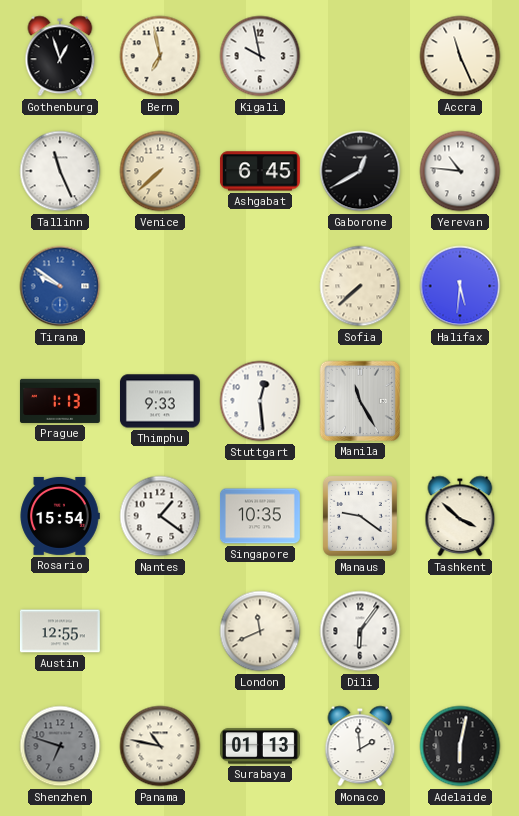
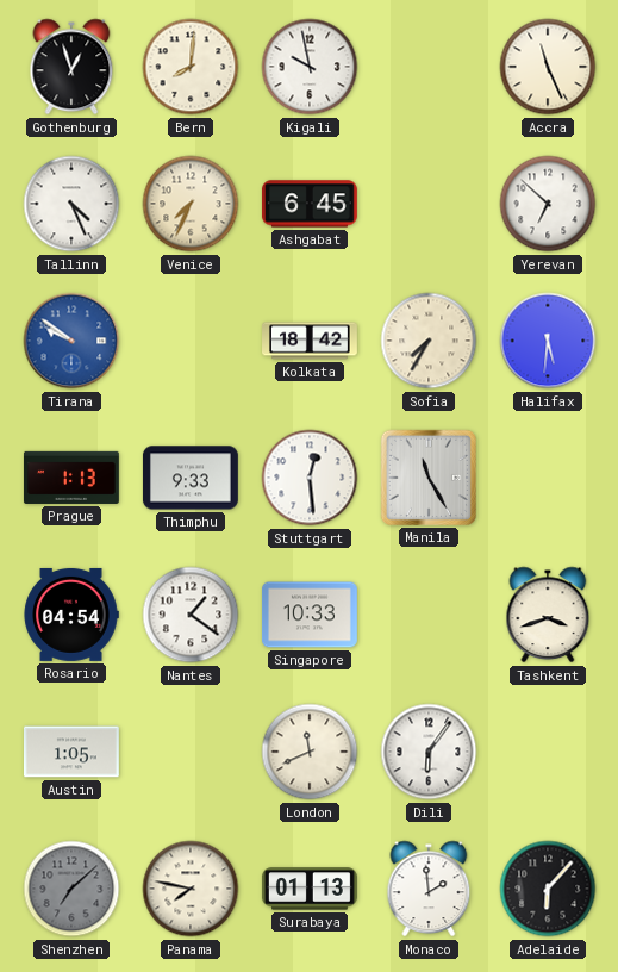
Bern: 6:58 -> 8:01
Tallinn: 11:26 -> 4:26
Venice: 7:38 -> 7:34
Gaborone: 12:40 -> none
Yerevan: 10:46 -> 6:52
Kolkata: none -> 18:42
Sofia: 7:38 -> 7:35
Rosario: 15:54 -> 04:54
Singapore: 10:35 -> 10:33
Manaus: 9:21 -> none
Tashkent: 3:52 -> 3:42
Austin: 12:55 -> 1:05
Shenzhen: 6:48 -> 7:08
Panama: 10:47 -> 7:47
Adelaide: 6:02 -> 6:07
